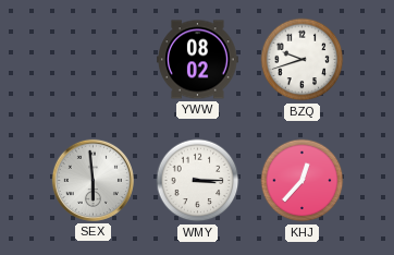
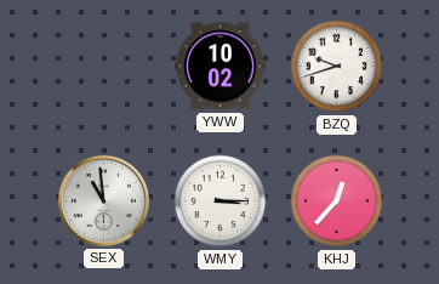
YWW: 08:02 -> 10:02
SEX: 5:59 -> 10:59
